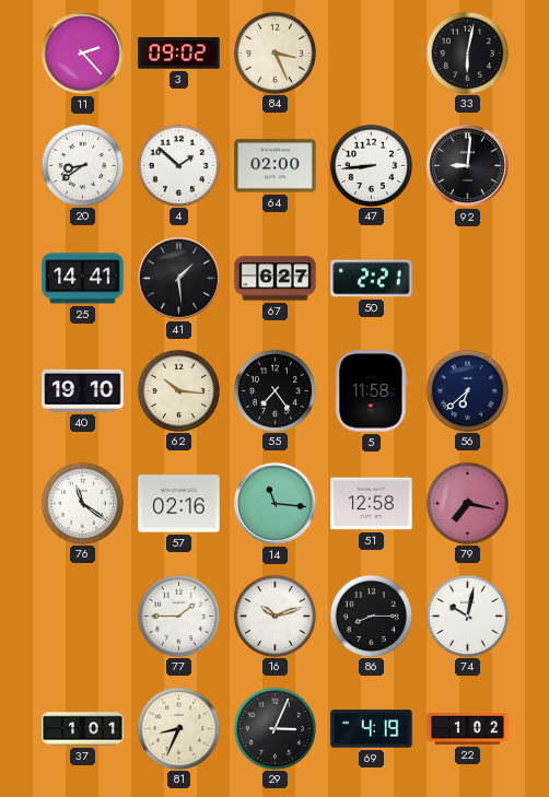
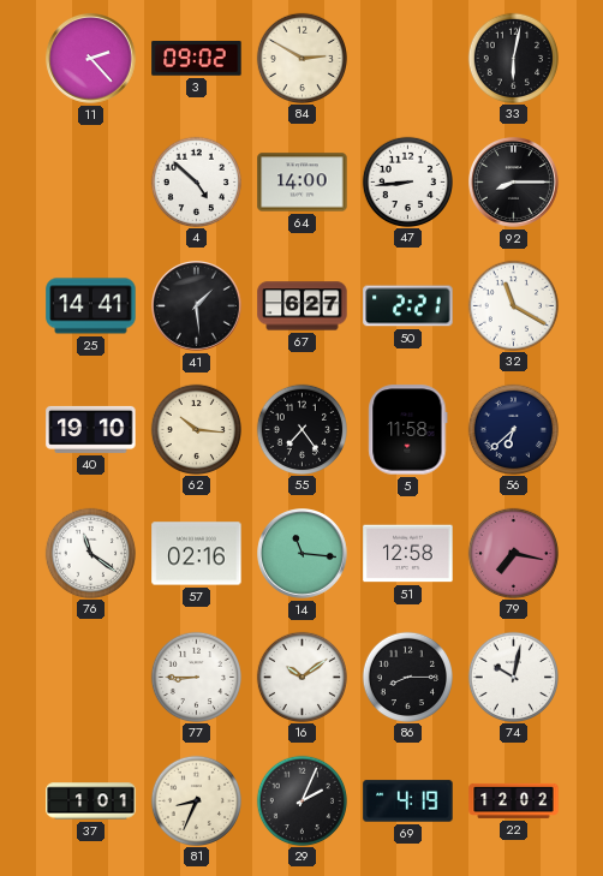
84: 3:26 -> 2:50
20: 8:39 -> none
4: 1:52 -> 4:52
64: 02:00 -> 14:00
92: 9:01 -> 8:15
32: none -> 11:20
77: 1:45 -> 8:45
16: 10:12 -> 10:09
29: 3:04 -> 2:04
22: 1:02 -> 12:02
